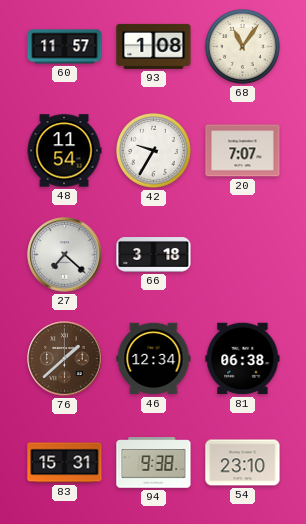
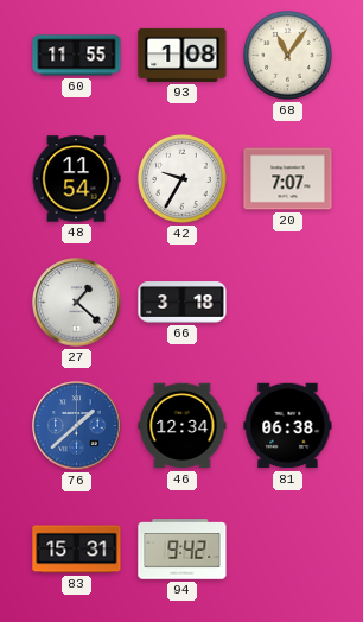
60: 11:57 -> 11:55
27: 7:22 -> 1:22
76 dial: brown -> blue
94: 9:38 -> 9:42
54: 23:10 -> none
